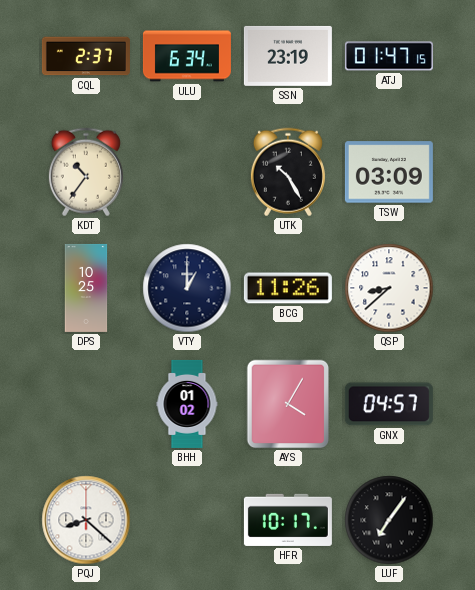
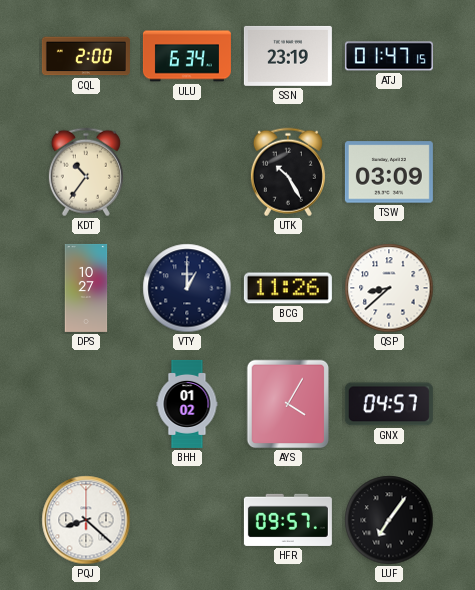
CQL: 2:37 -> 2:00
DPS: 10:25 -> 10:27
HFR: 10:17 -> 09:57
